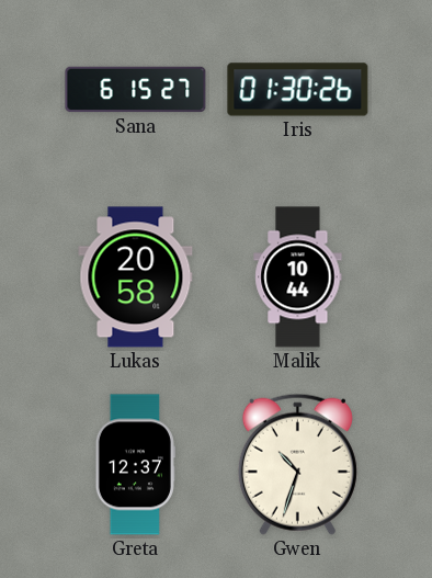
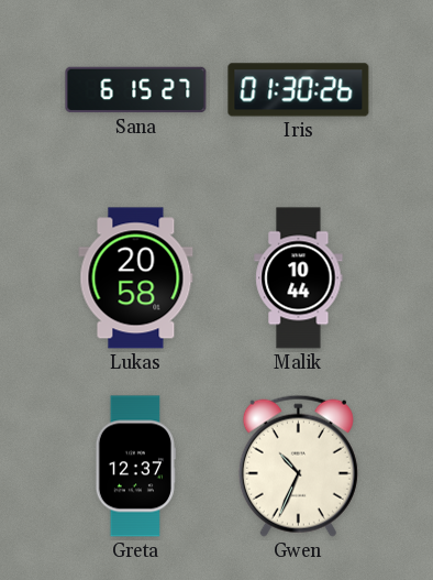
Gwen: 10:33 -> 10:34
